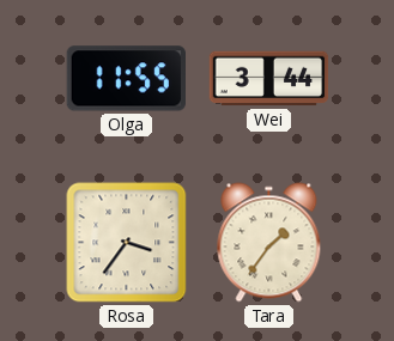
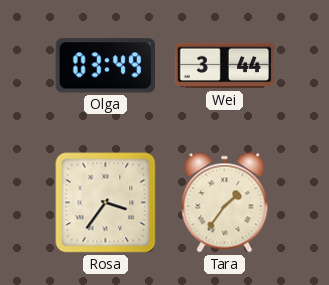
Olga: 11:55 -> 03:49
